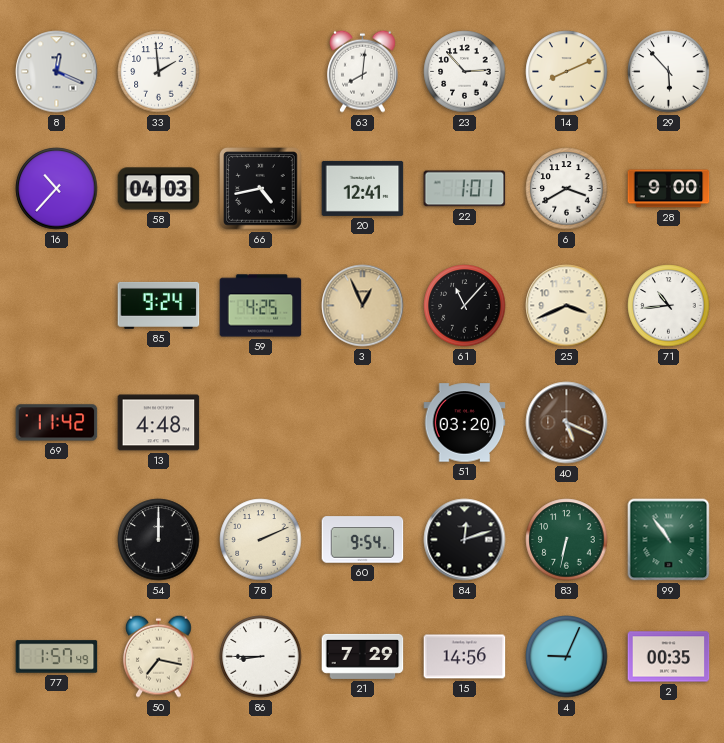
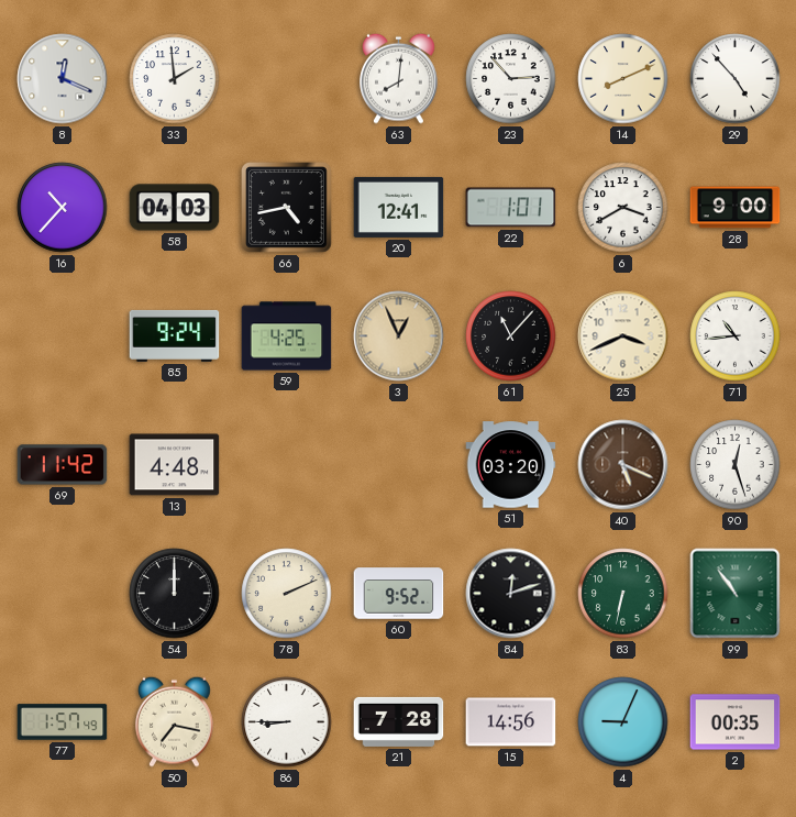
29: 5:53 -> 4:53
90: none -> 12:27
60: 9:54 -> 9:52
21: 7:29 -> 7:28
